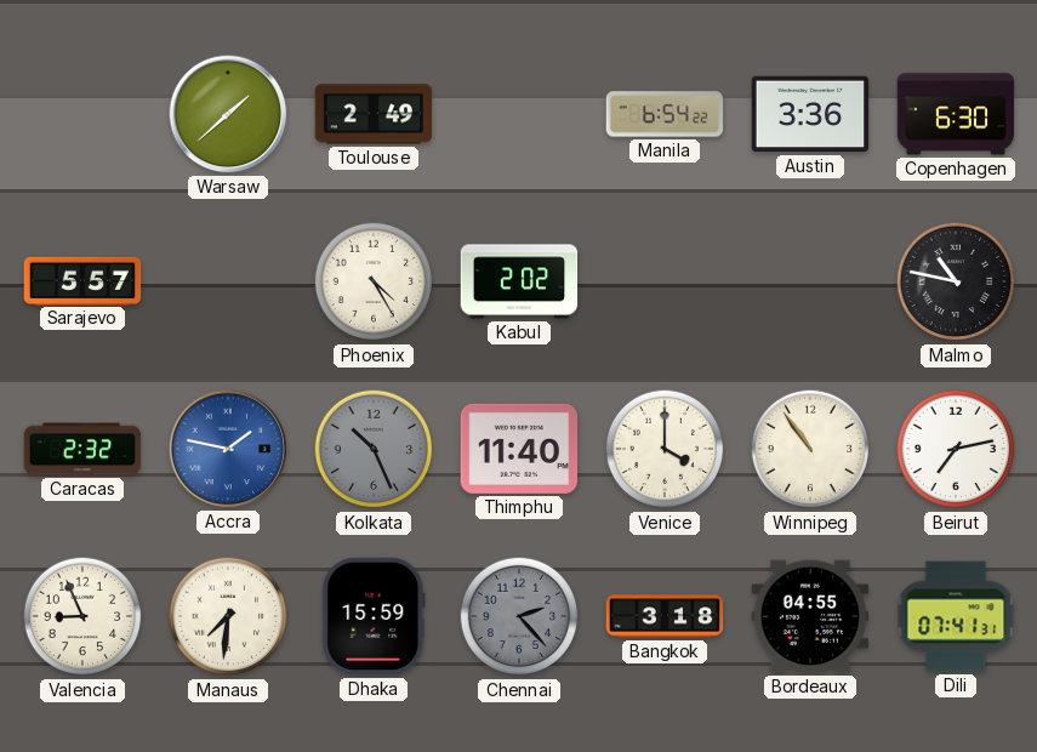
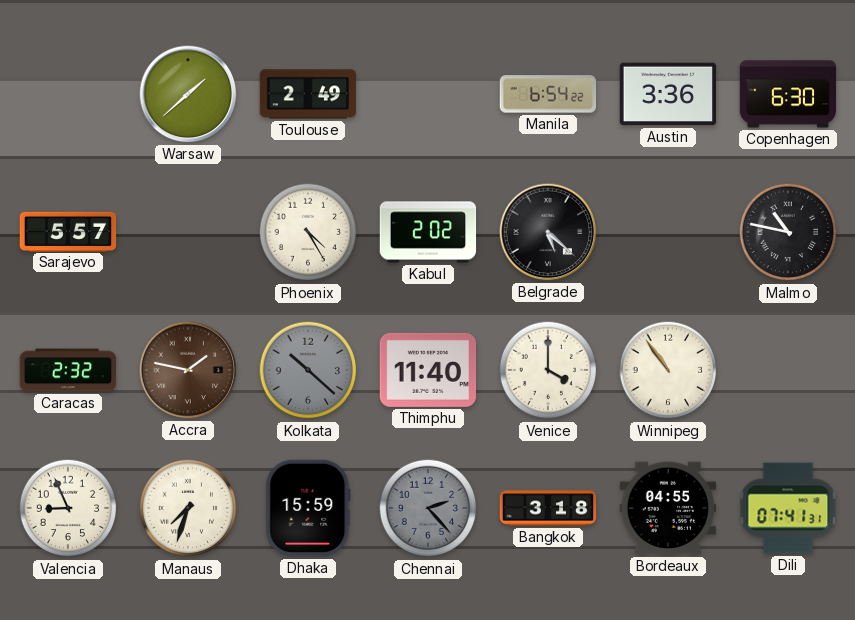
Belgrade: none -> 5:22
Accra dial: blue -> brown
Kolkata: 10:26 -> 10:22
Beirut: 7:13 -> none
Manaus: 7:31 -> 7:33
